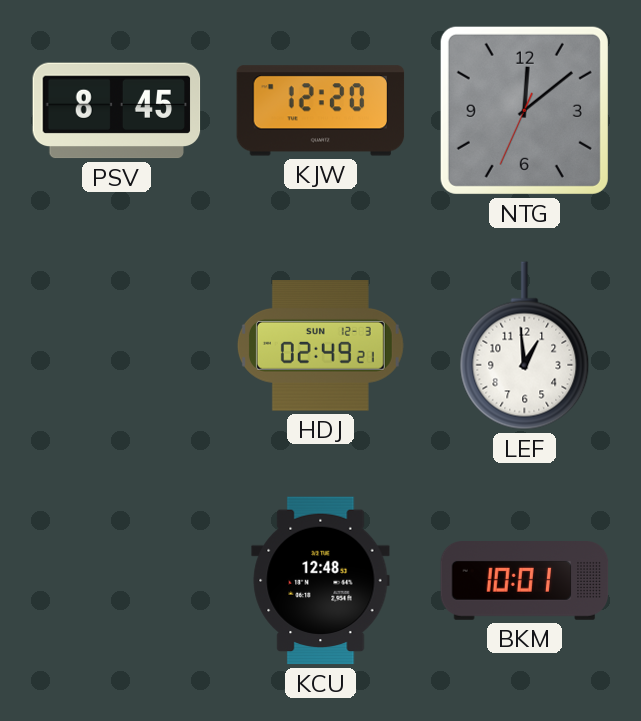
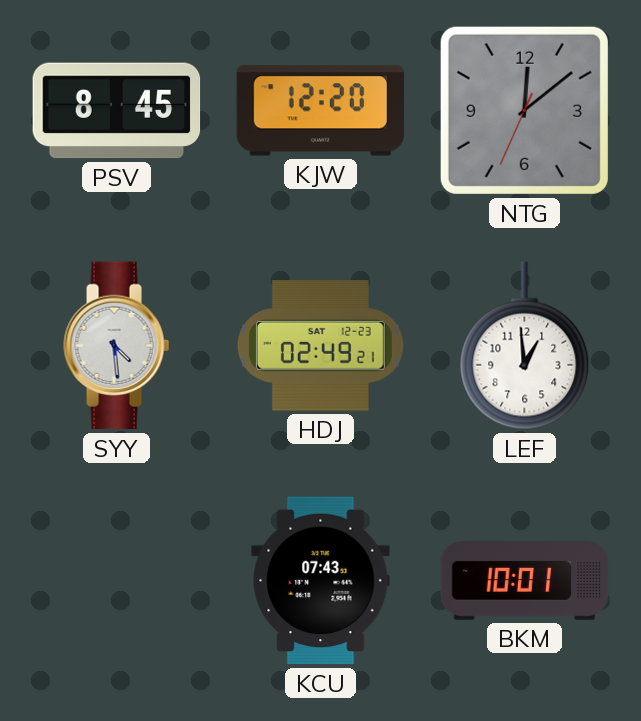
SYY: none -> 4:29
HDJ date: SUN 12-3 -> SAT 12-23
KCU: 12:48 -> 07:43
